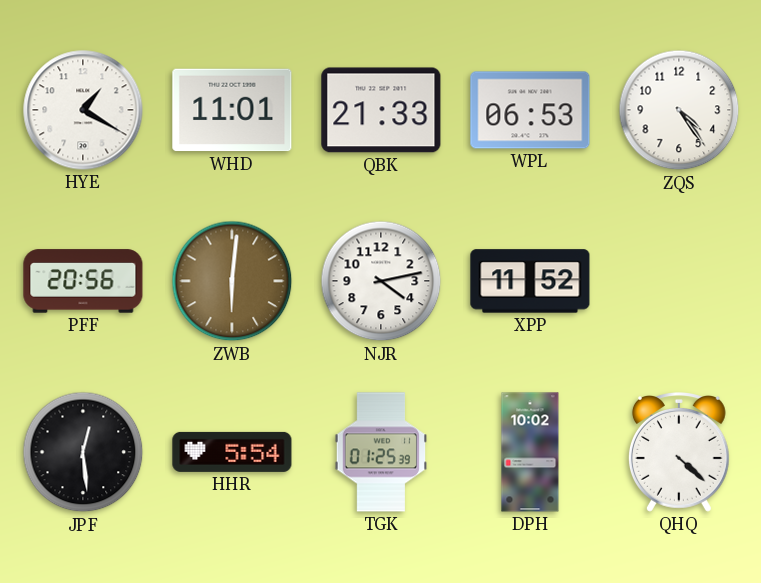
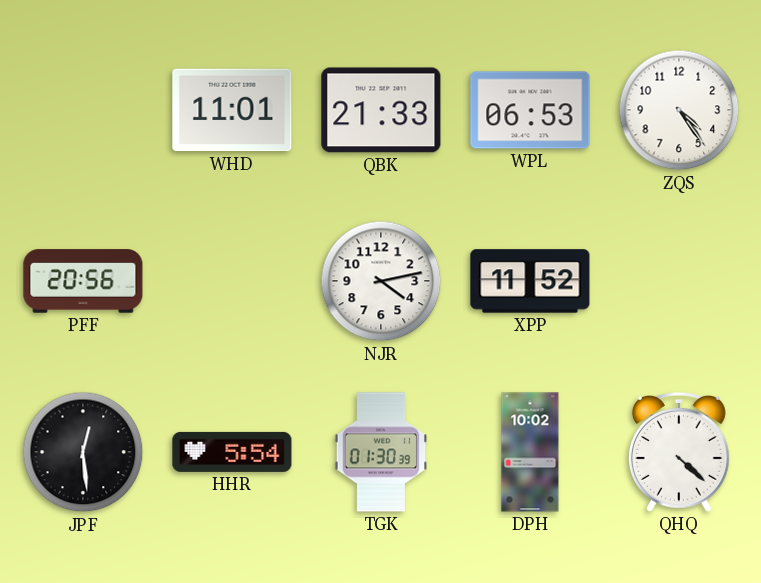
HYE: 1:20 -> none
ZWB: 6:01 -> none
TGK: 01:25 -> 01:30
